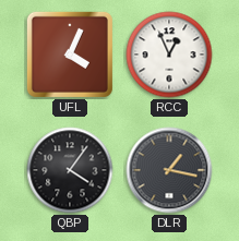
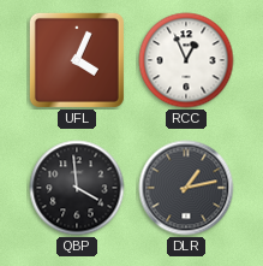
QBP: 4:06 -> 3:59
DLR: 1:17 -> 1:13
